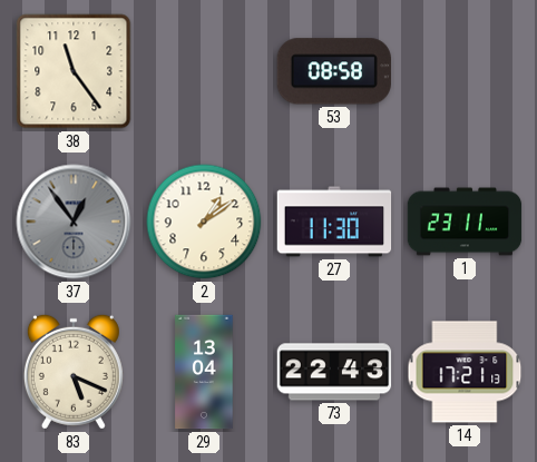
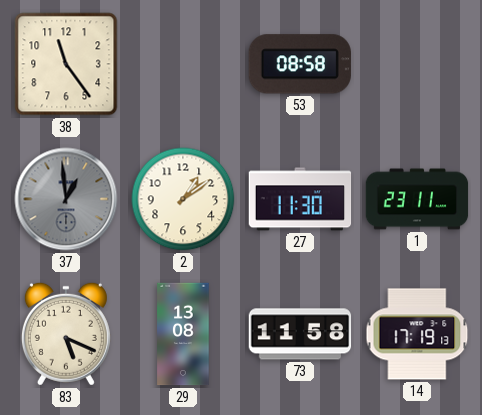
37: 12:54 -> 12:59
29: 13:04 -> 13:08
73: 22:43 -> 11:58
14: 17:21 -> 17:19
